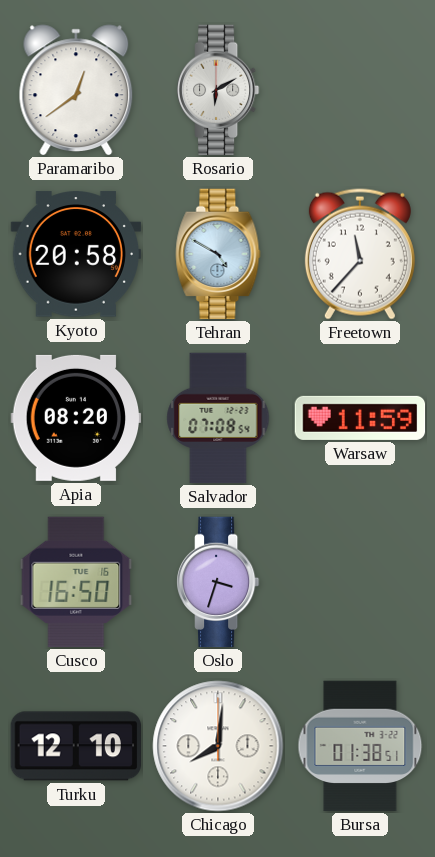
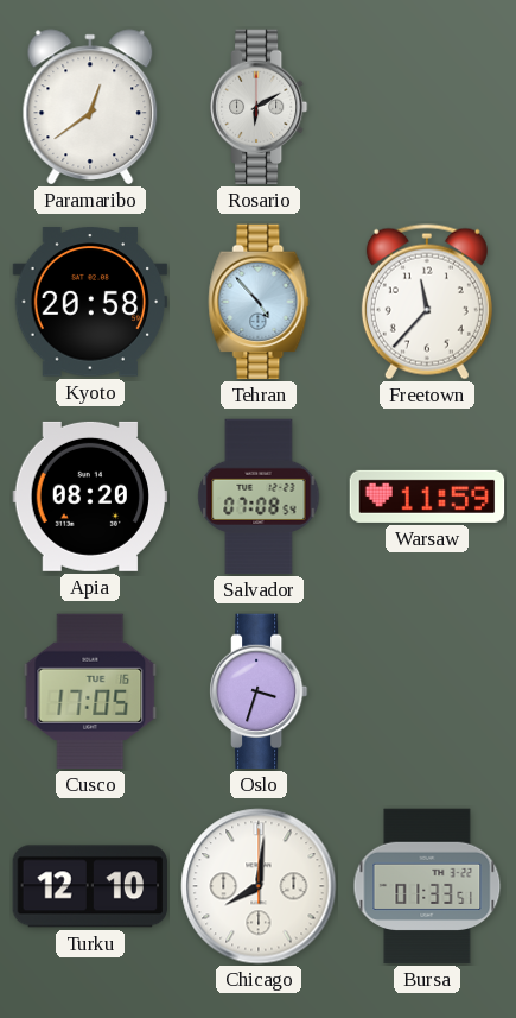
Tehran: 4:50 -> 4:53
Cusco: 16:50 -> 17:05
Bursa: 01:38 -> 01:33
